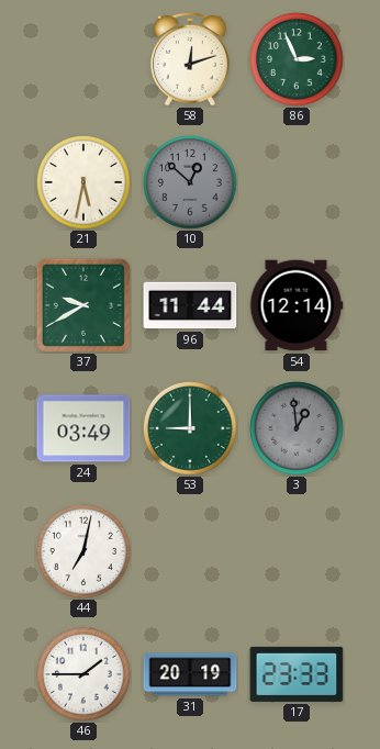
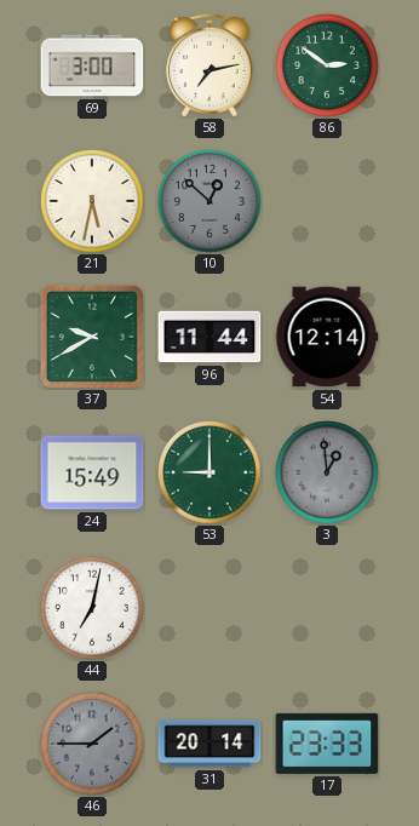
69: none -> 3:00
58: 12:12 -> 7:13
86: 2:56 -> 2:51
24: 03:49 -> 15:49
46 dial: white -> grey
31: 20:19 -> 20:14
